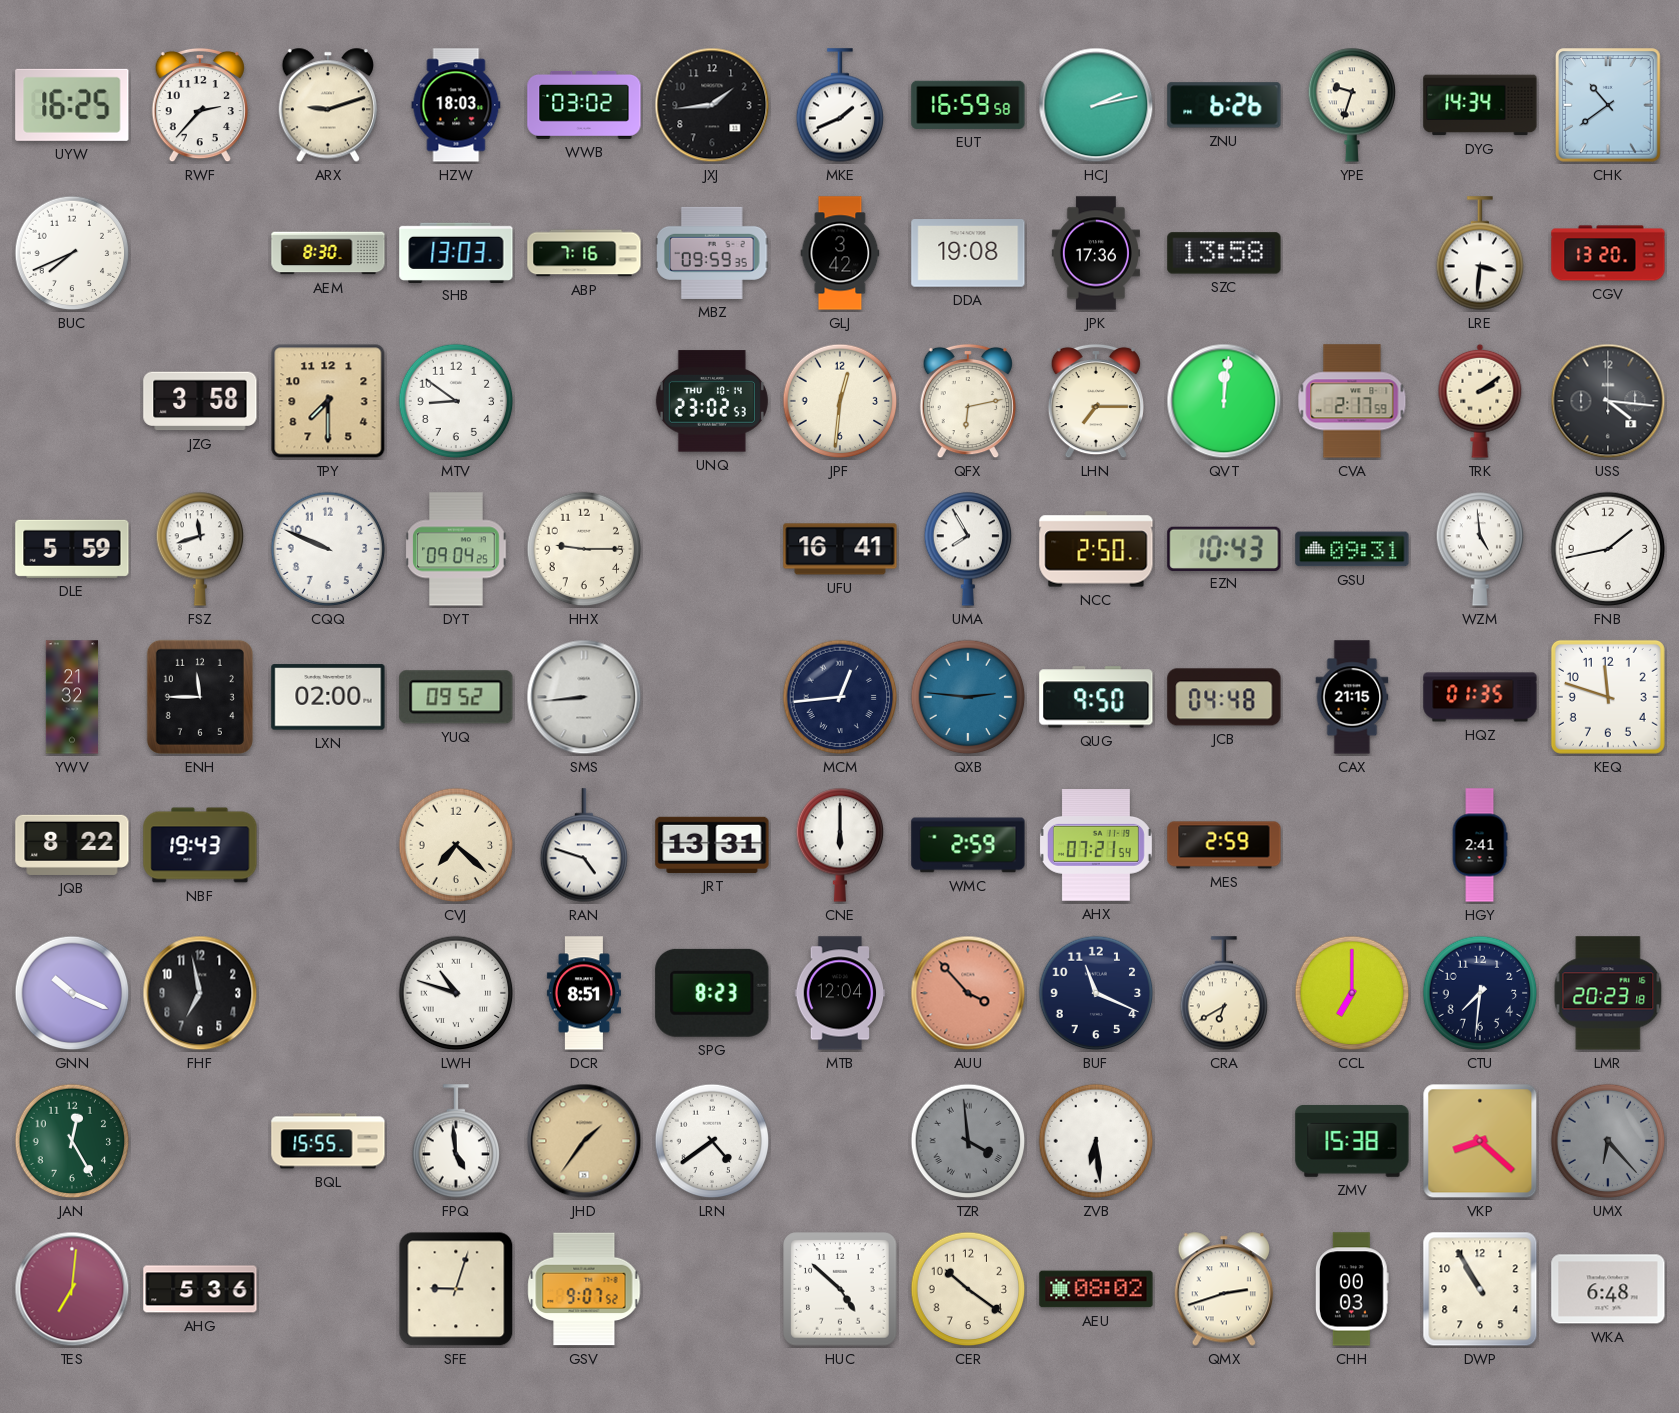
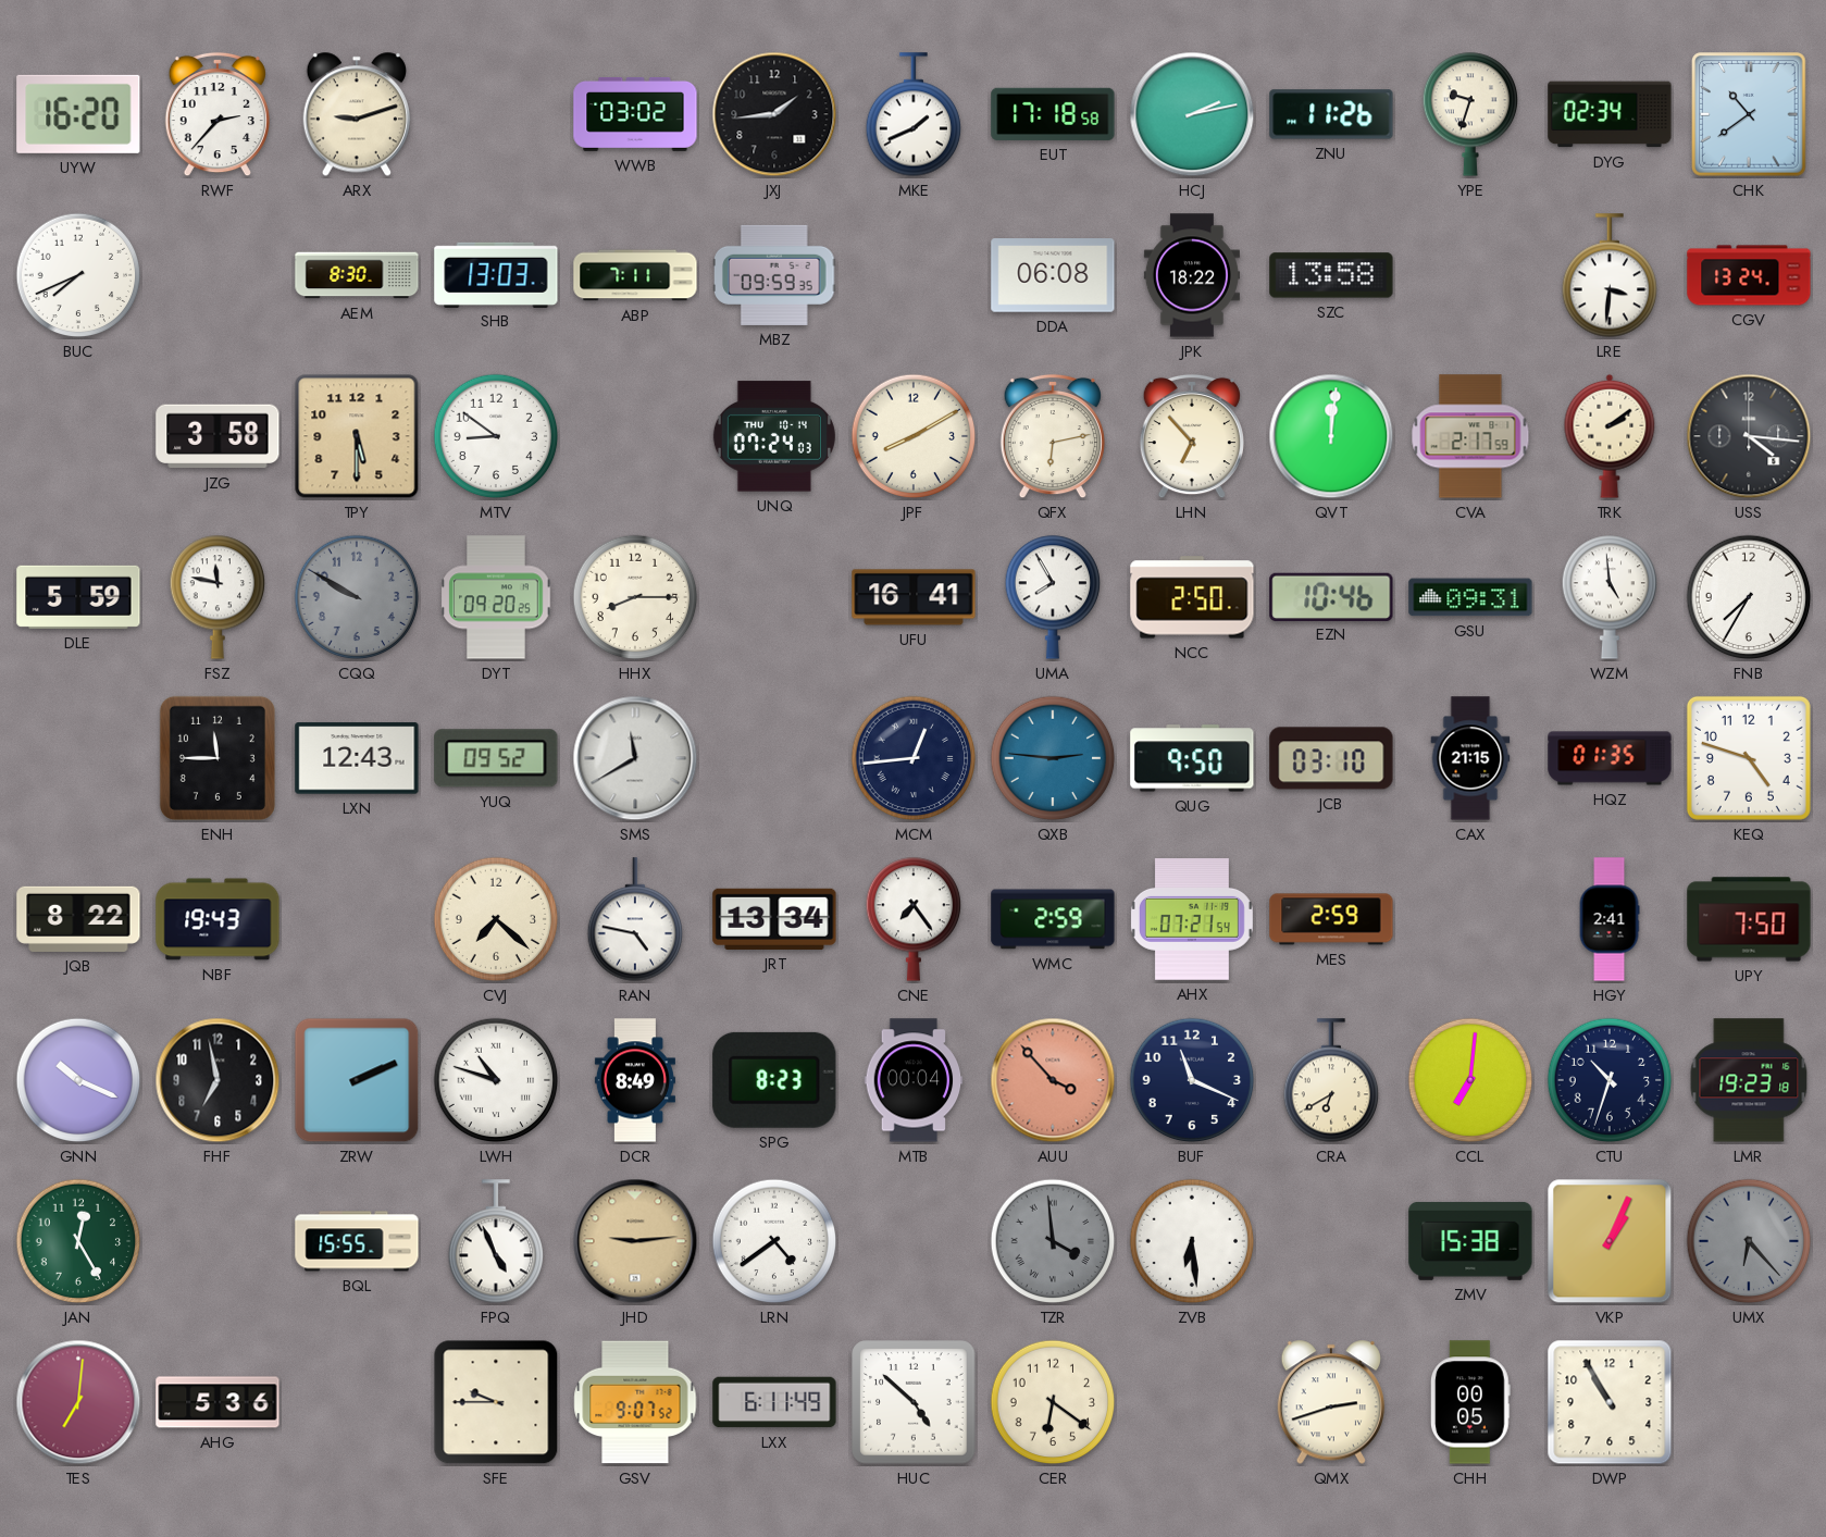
UYW: 16:25 -> 16:20
HZW: 18:03 -> none
EUT: 16:59 -> 17:18
ZNU: 6:26 -> 11:26
DYG: 14:34 -> 02:34
ABP: 7:16 -> 7:11
GLJ: 3:42 -> none
DDA: 19:08 -> 06:08
JPK: 17:36 -> 18:22
CGV: 13:20 -> 13:24
TPY: 7:30 -> 5:30
UNQ: 23:02 -> 07:24
JPF: 12:31 -> 8:10
LHN: 7:15 -> 6:53
FSZ: 11:42 -> 11:47
CQQ: 9:49 -> 9:50
CQQ dial: white -> grey
DYT: 09:04 -> 09:20
HHX: 9:15 -> 8:15
EZN: 10:43 -> 10:46
FNB: 1:43 -> 7:35
YWV: 21:32 -> none
LXN: 02:00 -> 12:43
SMS: 8:44 -> 11:40
JCB: 04:48 -> 03:10
KEQ: 11:48 -> 4:48
RAN: 4:48 -> 4:47
JRT: 13:31 -> 13:34
CNE: 6:00 -> 7:24
UPY: none -> 7:50
ZRW: none -> 2:11
DCR: 8:51 -> 8:49
MTB: 12:04 -> 00:04
CCL: 7:00 -> 7:01
CTU: 7:31 -> 10:33
LMR: 20:23 -> 19:23
FPQ: 4:59 -> 4:56
JHD: 1:36 -> 9:14
VKP: 8:22 -> 1:04
SFE: 9:03 -> 9:45
LXX: none -> 6:11
CER: 10:21 -> 6:21
AEU: 08:02 -> none
CHH: 00:03 -> 00:05
WKA: 6:48 -> none
